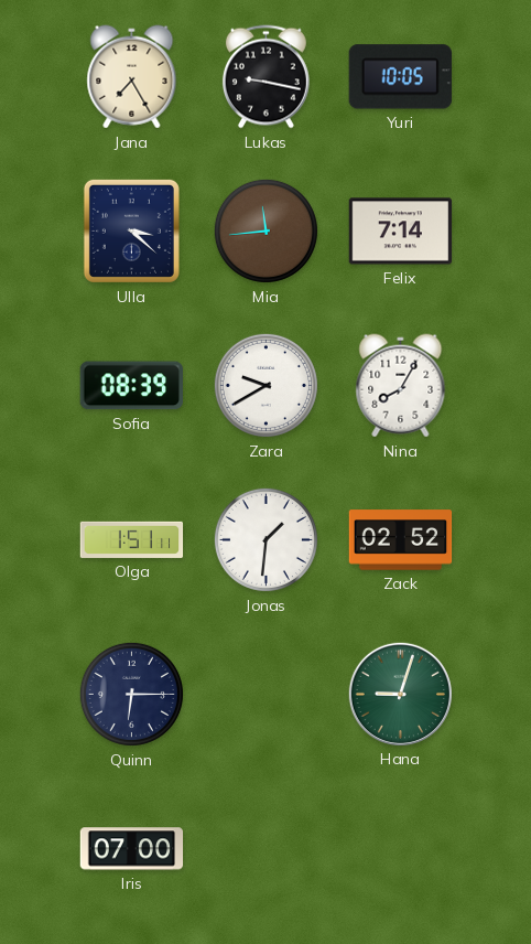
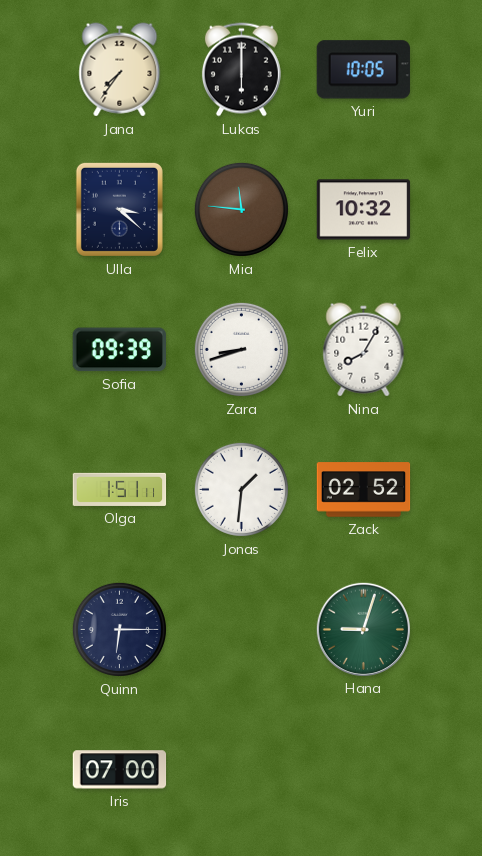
Jana: 7:25 -> 7:36
Lukas: 9:17 -> 6:00
Mia: 11:44 -> 11:46
Felix: 7:14 -> 10:32
Sofia: 08:39 -> 09:39
Zara: 9:40 -> 8:42
